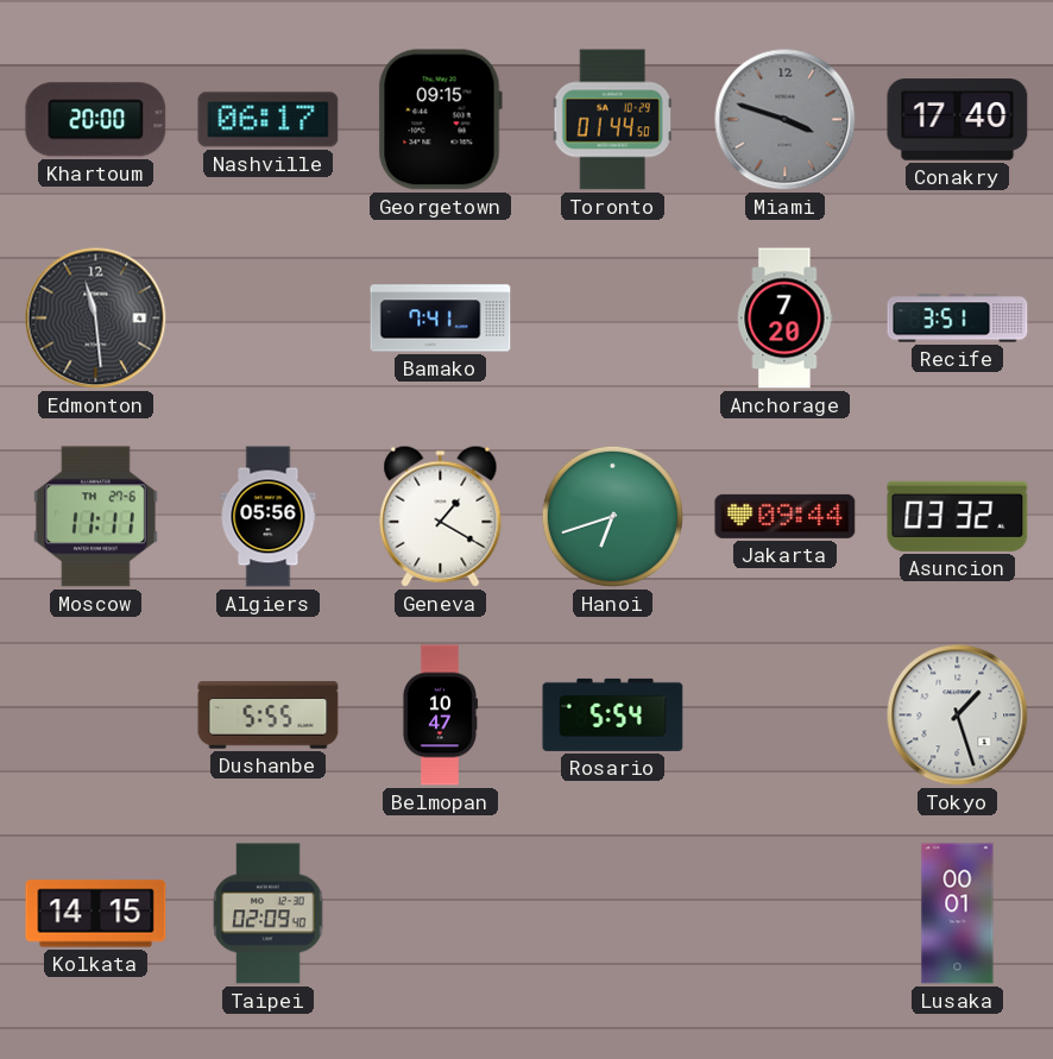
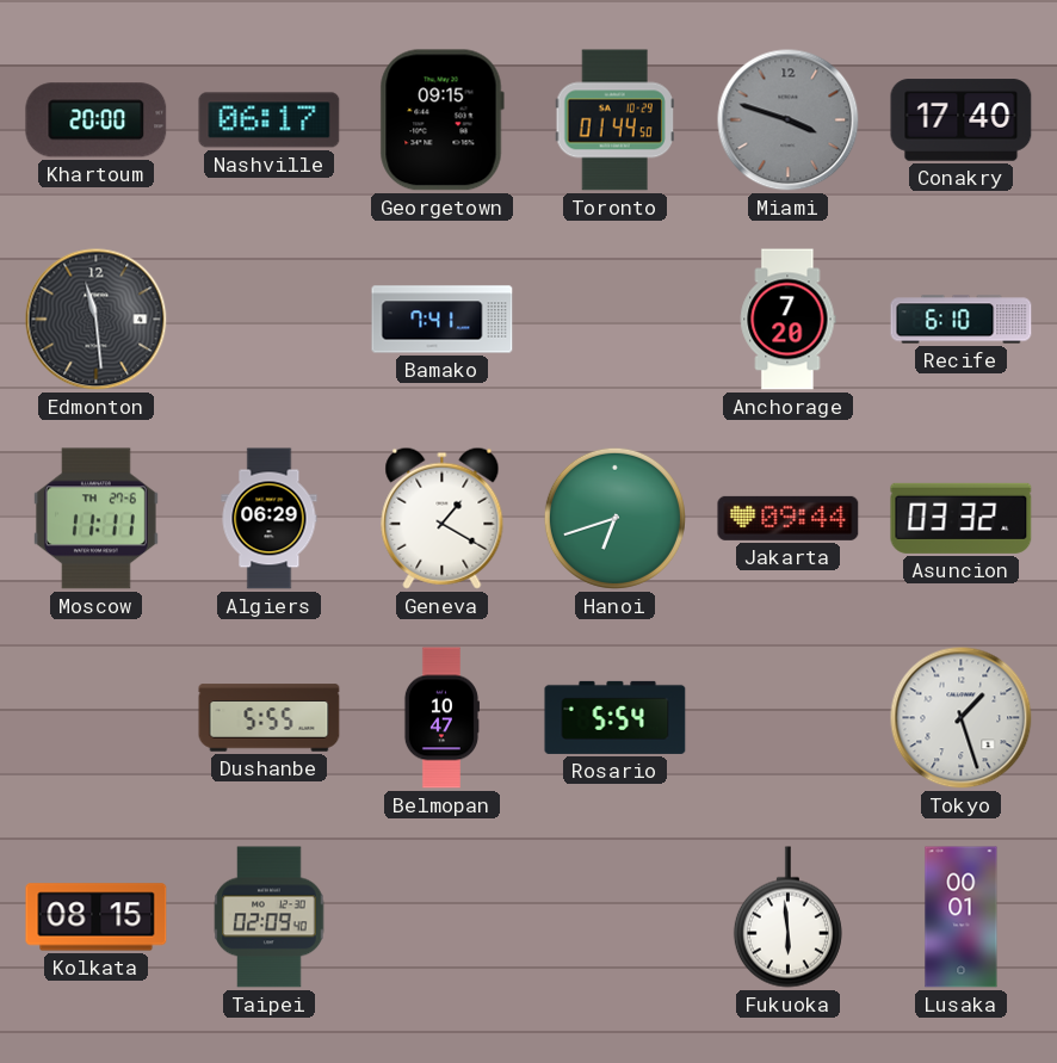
Recife: 3:51 -> 6:10
Algiers: 05:56 -> 06:29
Kolkata: 14:15 -> 08:15
Fukuoka: none -> 5:59
